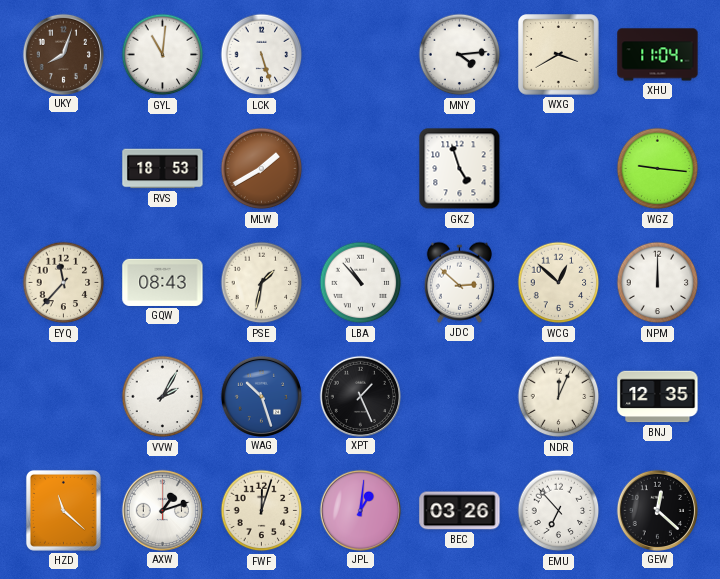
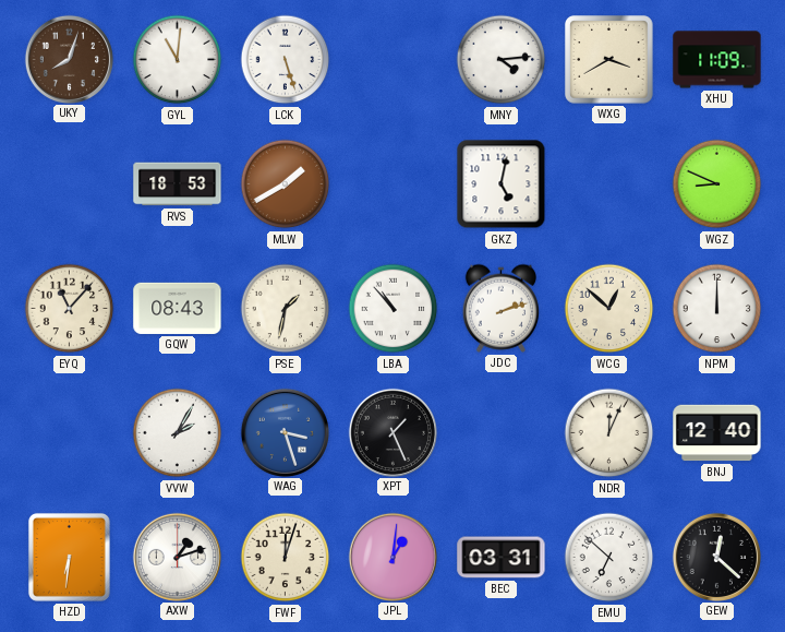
XHU: 11:04 -> 11:09
GKZ: 4:57 -> 5:02
WGZ: 9:16 -> 8:49
EYQ: 11:37 -> 11:07
JDC: 2:52 -> 2:12
WAG: 10:27 -> 3:27
BNJ: 12:35 -> 12:40
HZD: 11:22 -> 6:31
BEC: 03:26 -> 03:31
EMU: 6:53 -> 6:52
